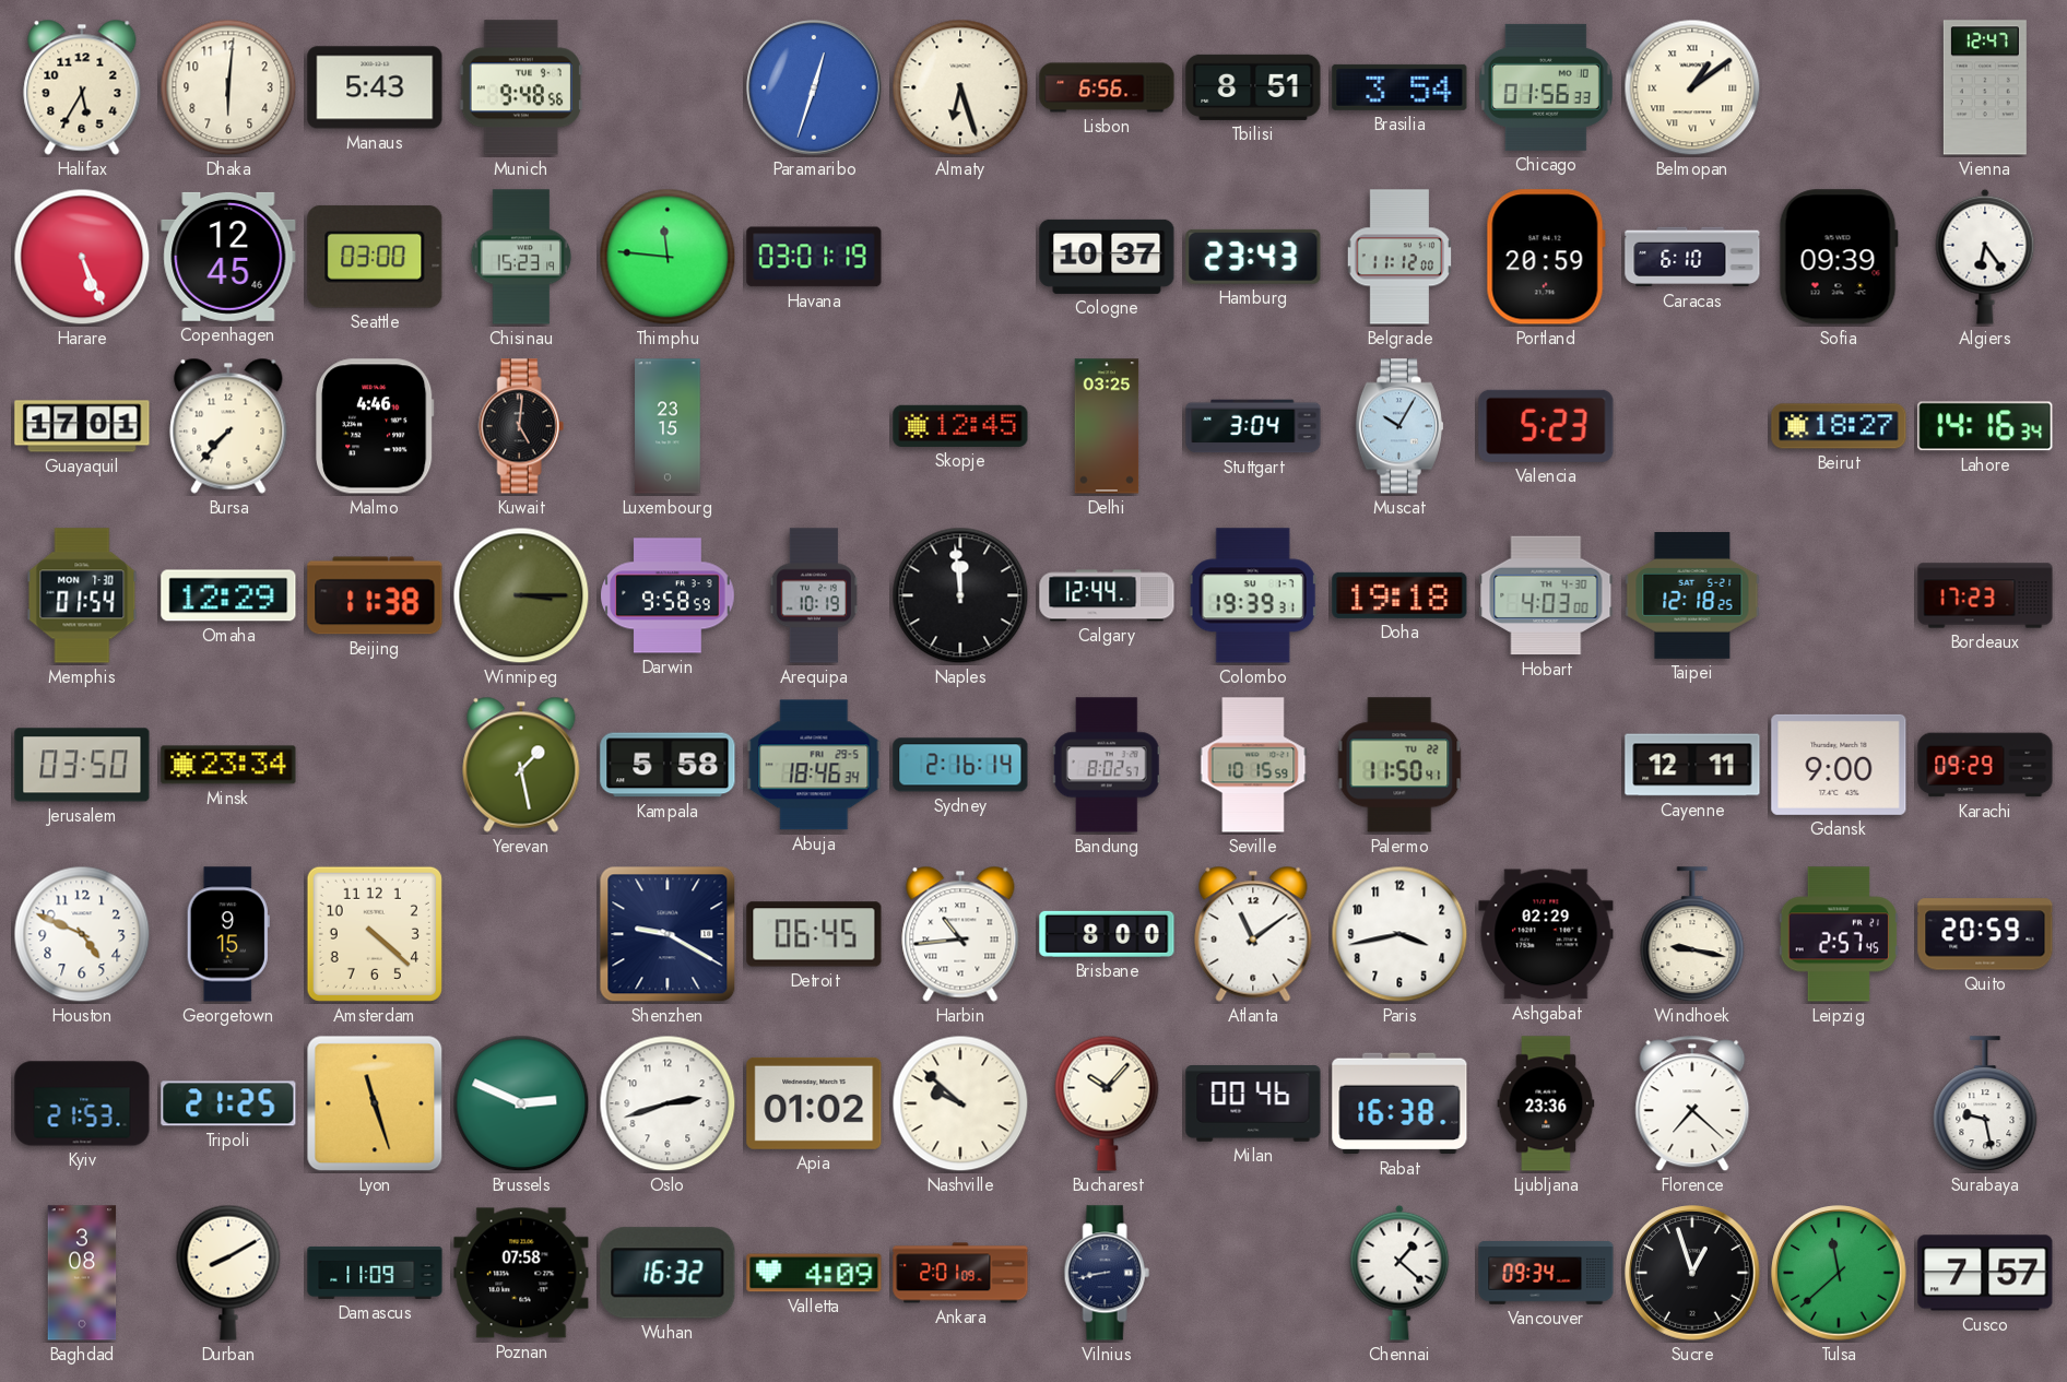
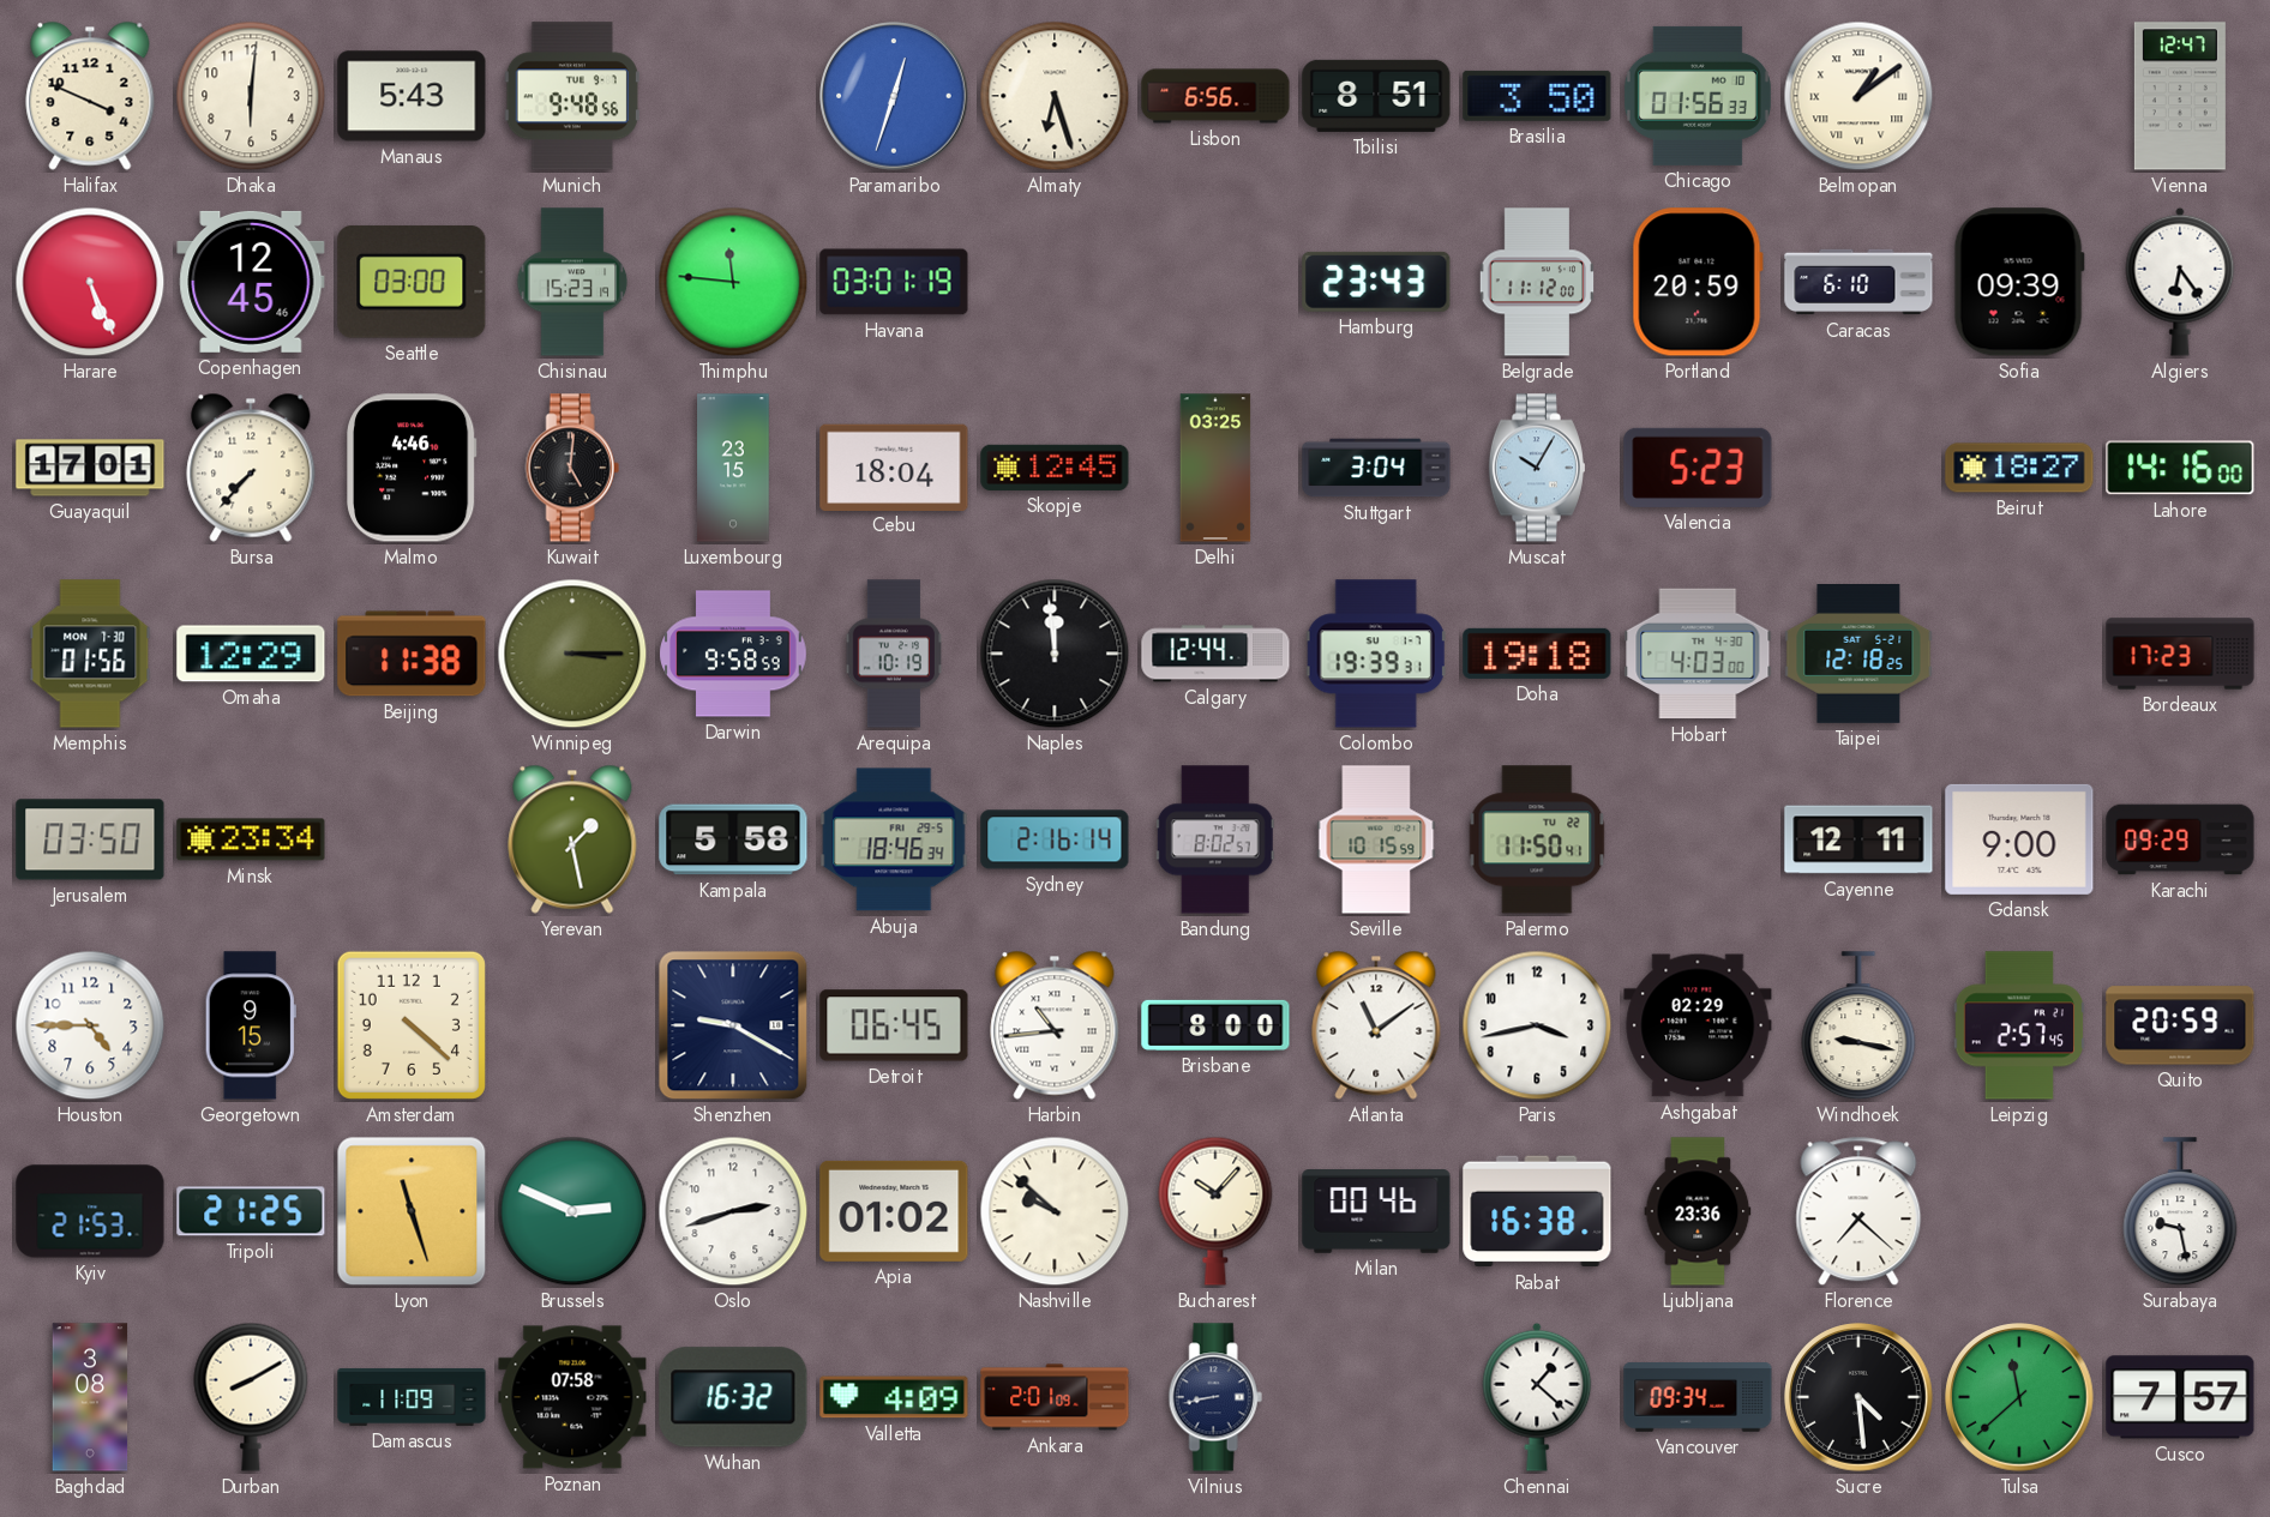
Halifax: 5:35 -> 3:49
Brasilia: 3:54 -> 3:50
Cologne: 10:37 -> none
Cebu: none -> 18:04
Lahore: 14:16:34 -> 14:16:00
Memphis: 01:54 -> 01:56
Houston: 4:49 -> 4:45
Sucre: 12:57 -> 4:29
